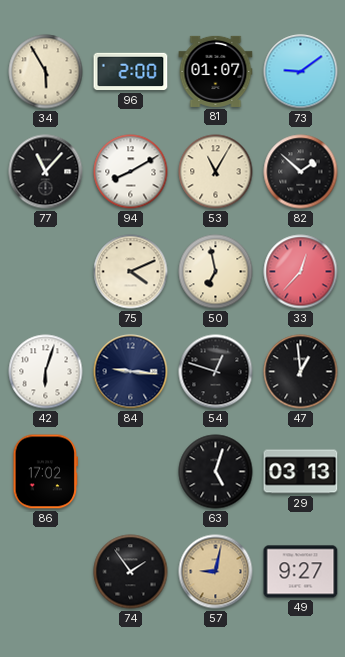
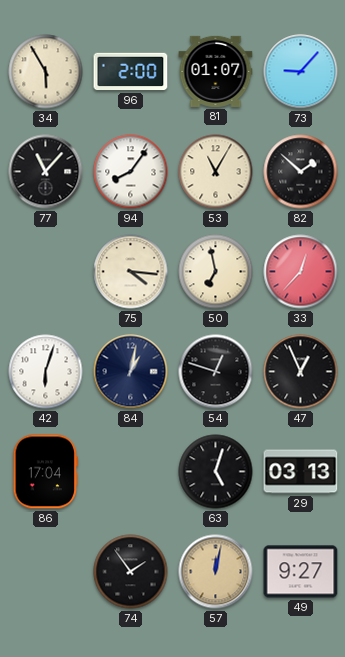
73: 9:09 -> 9:07
94: 8:10 -> 8:06
75: 4:11 -> 4:16
84: 9:16 -> 1:02
47: 12:59 -> 12:56
86: 17:02 -> 17:04
57: 9:02 -> 12:02
